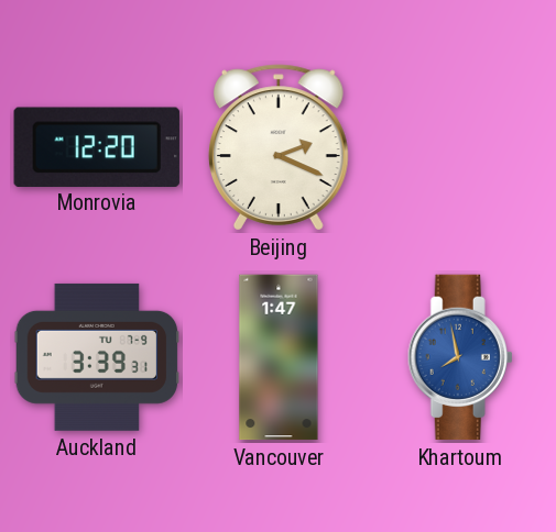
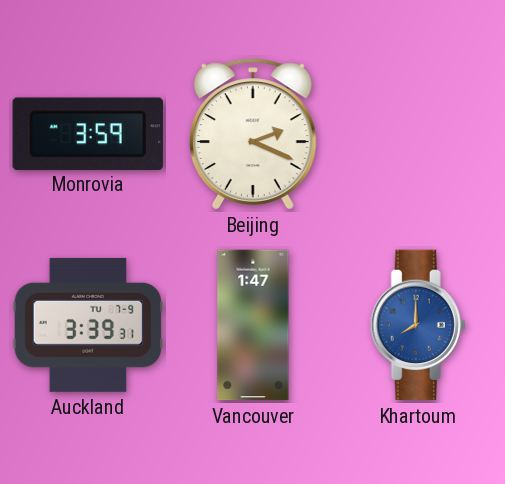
Monrovia: 12:20 -> 3:59
Khartoum: 7:58 -> 8:00
